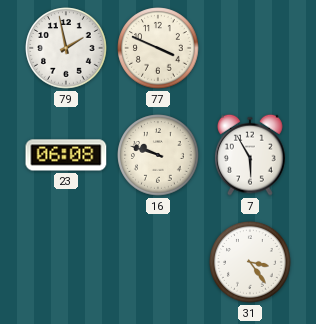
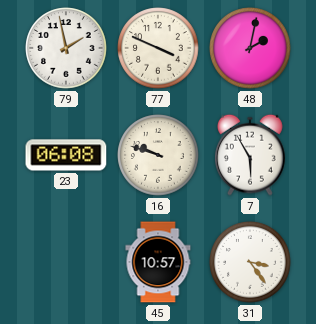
48: none -> 2:02
45: none -> 10:57
